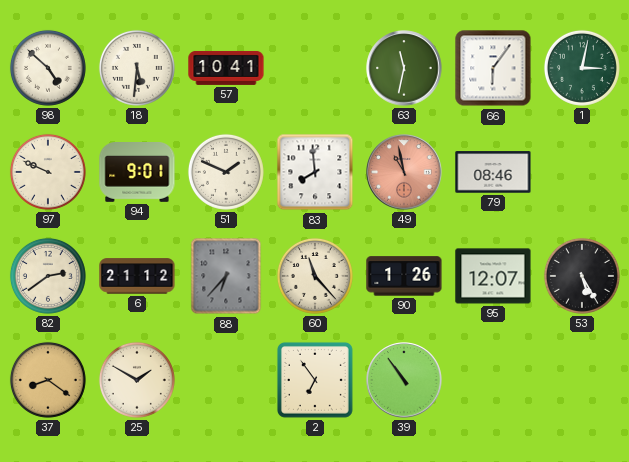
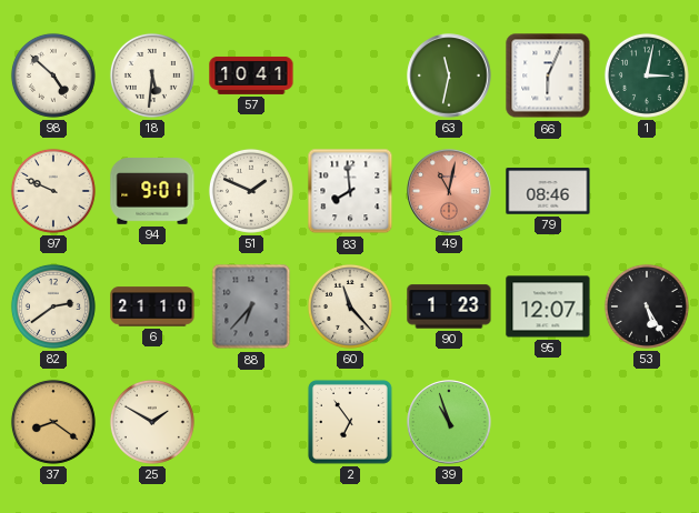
66: 6:06 -> 6:04
49: 10:58 -> 11:02
6: 21:12 -> 21:10
90: 1:26 -> 1:23
39: 10:54 -> 10:57
